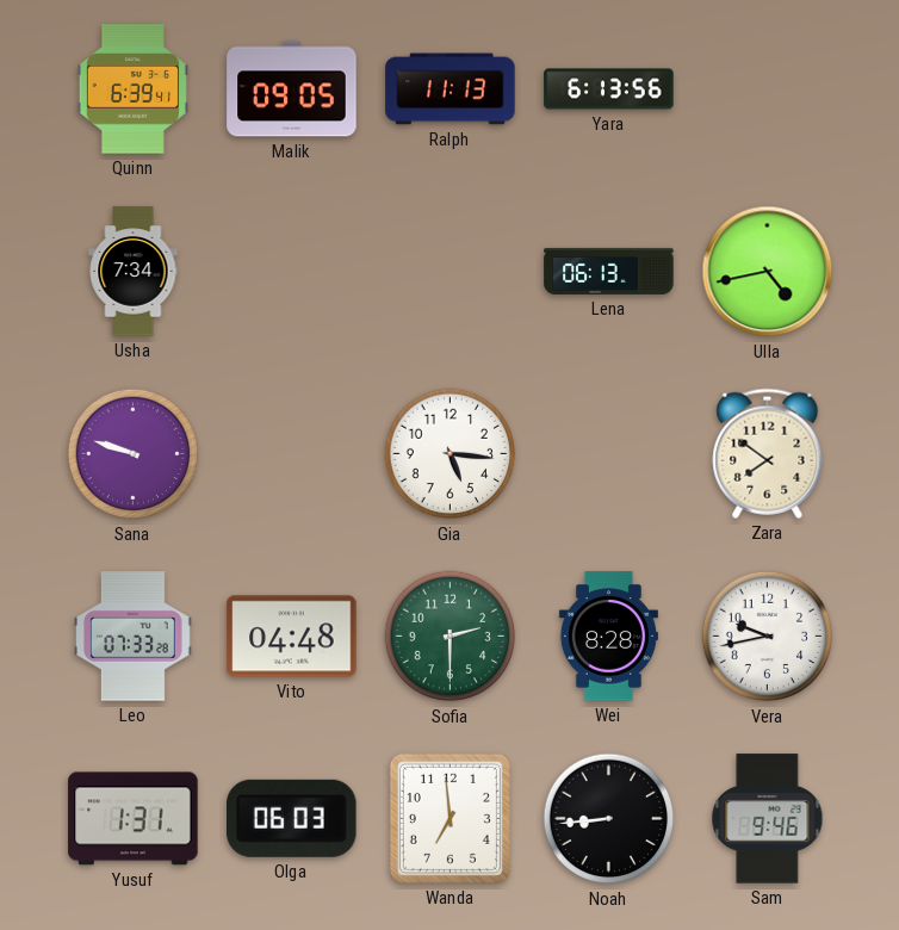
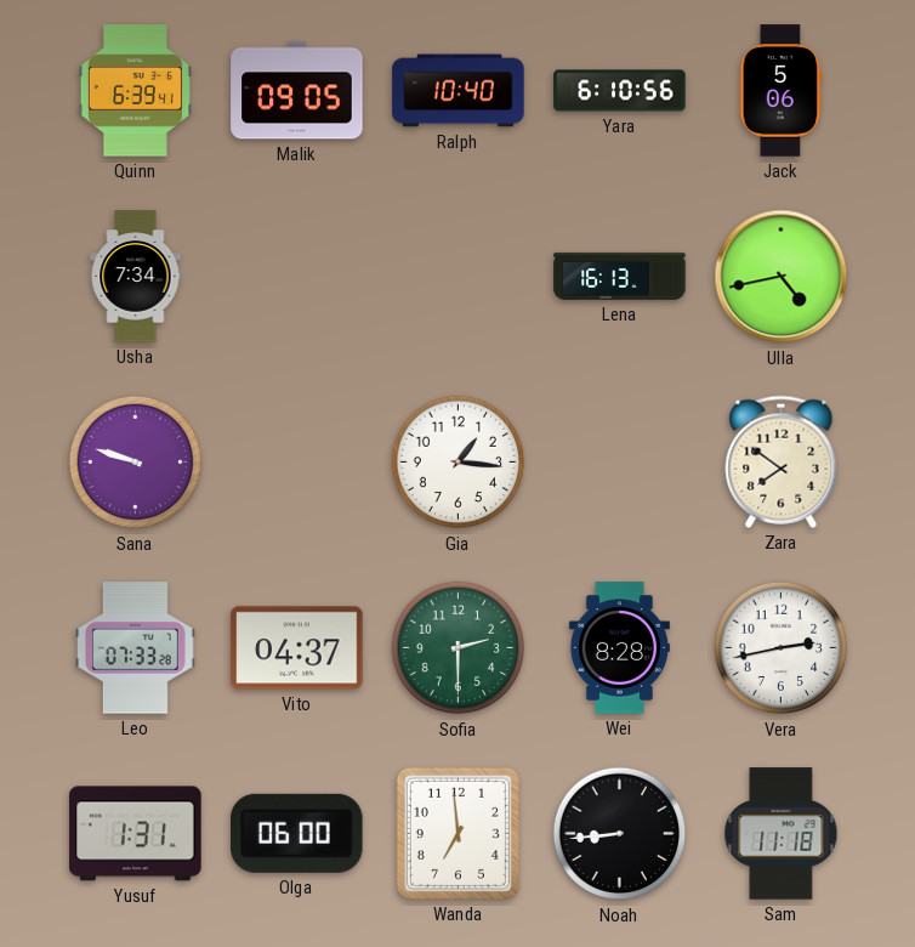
Ralph: 11:13 -> 10:40
Yara: 6:13 -> 6:10
Jack: none -> 5:06
Lena: 06:13 -> 16:13
Gia: 5:16 -> 1:16
Vito: 04:48 -> 04:37
Vera: 9:43 -> 2:43
Olga: 06:03 -> 06:00
Sam: 9:46 -> 11:18
